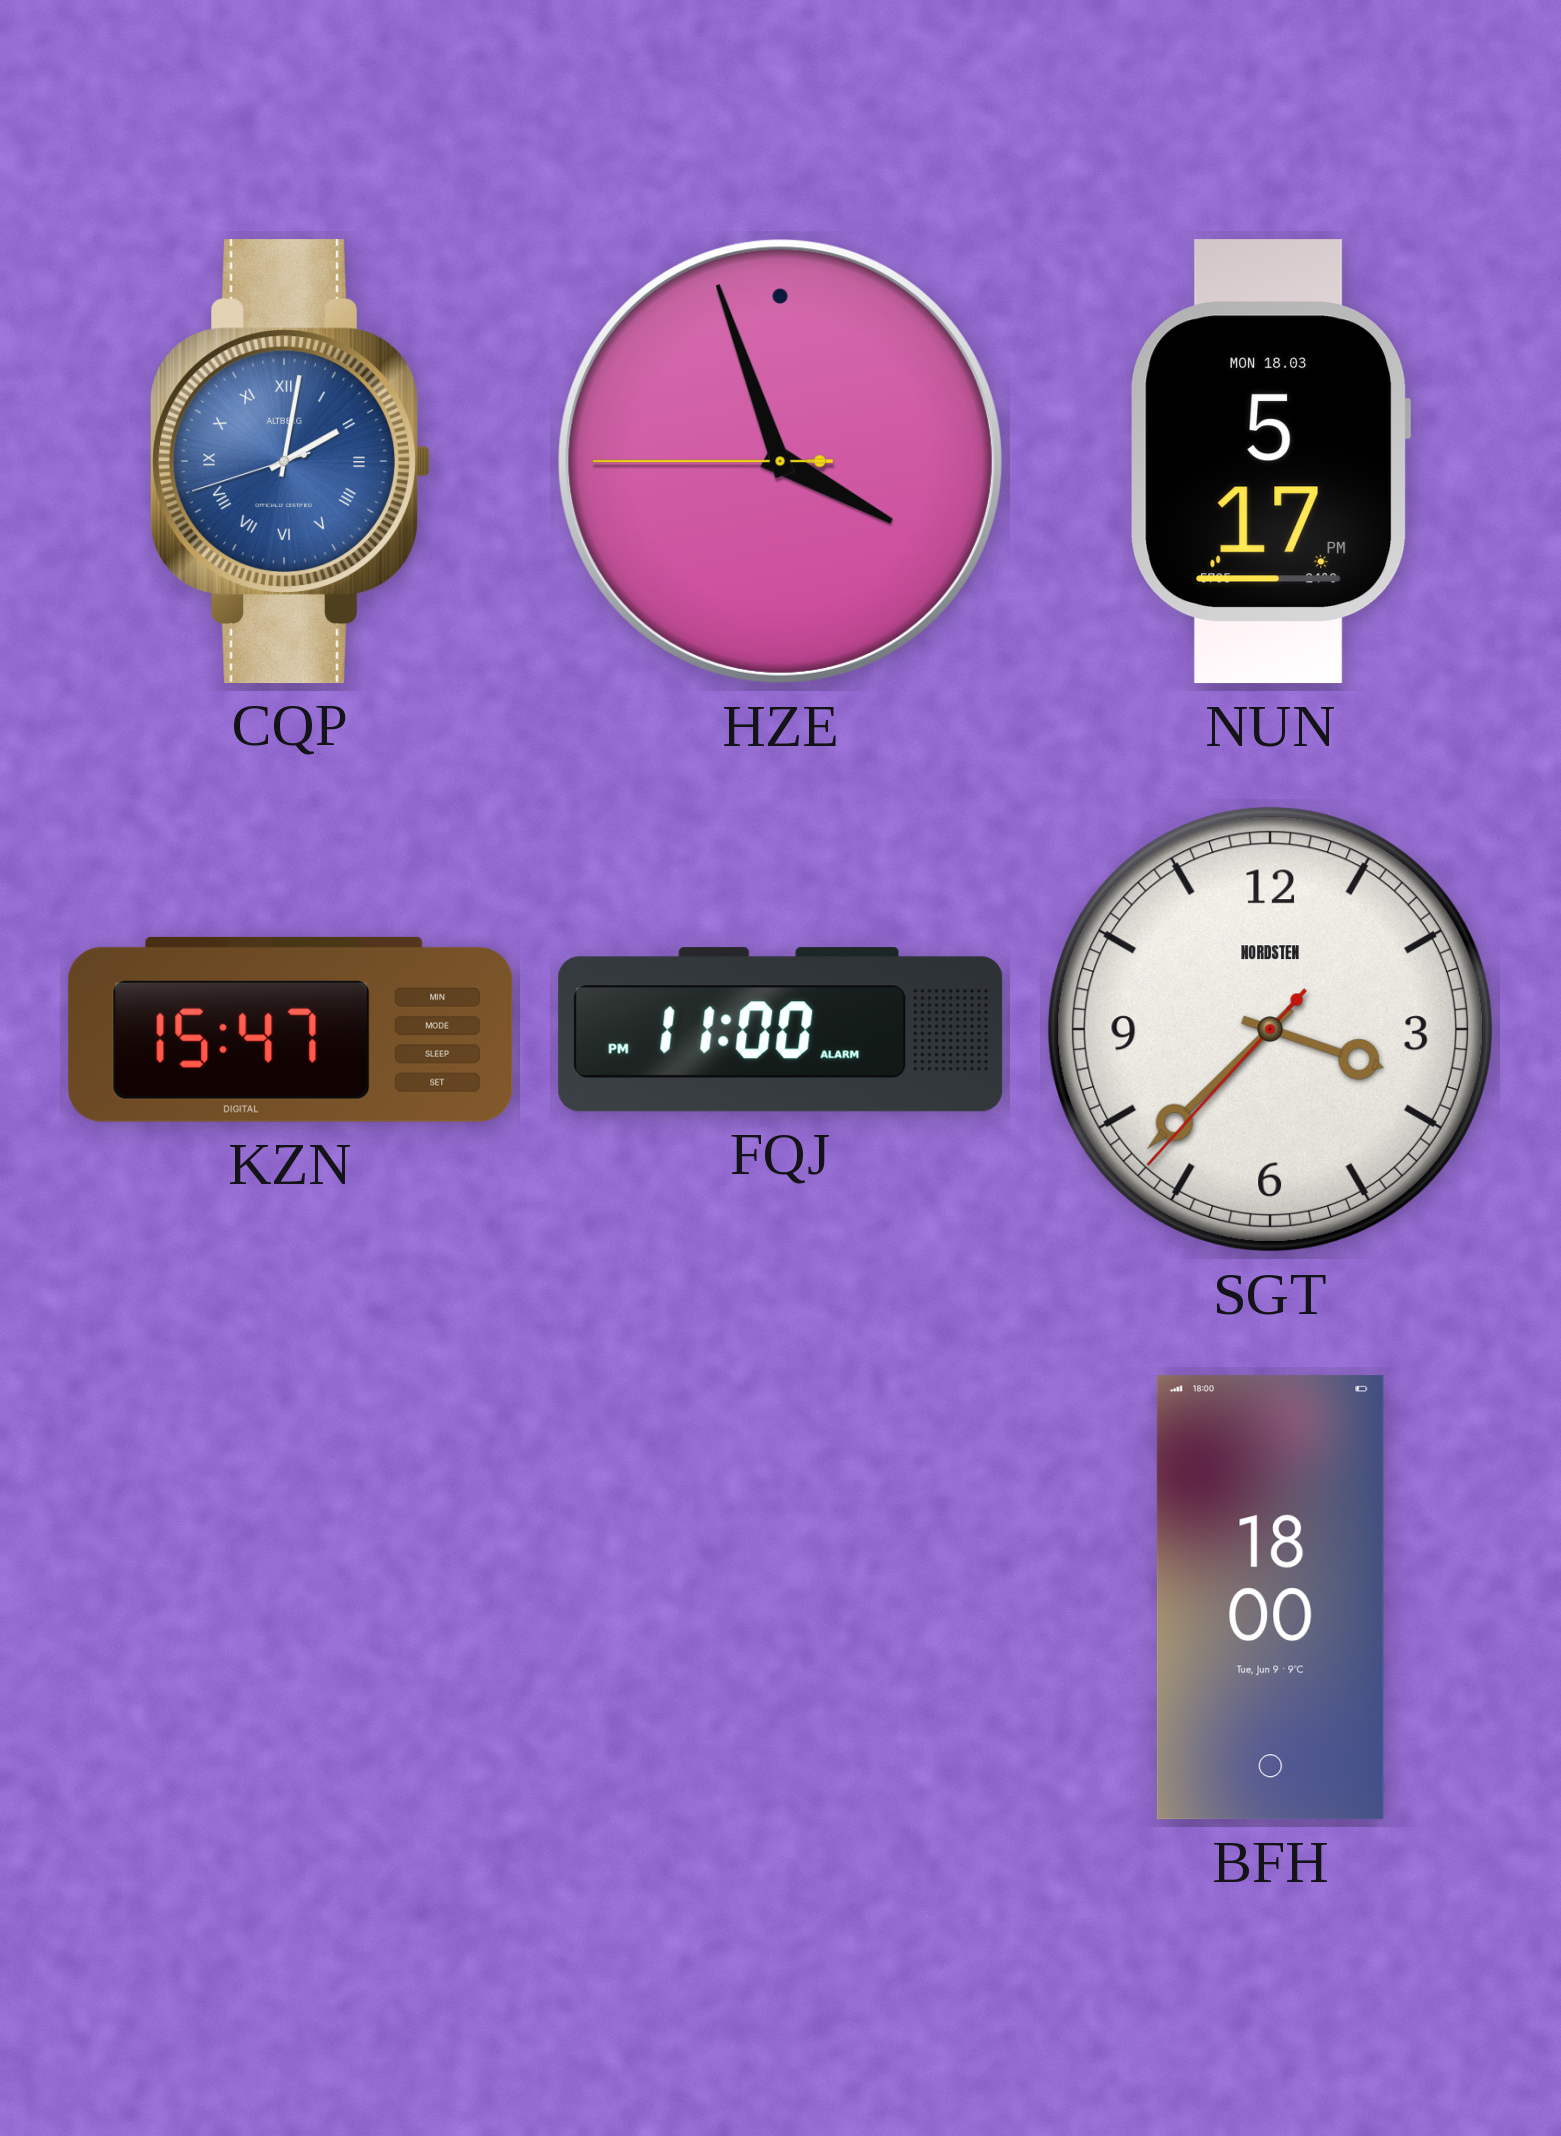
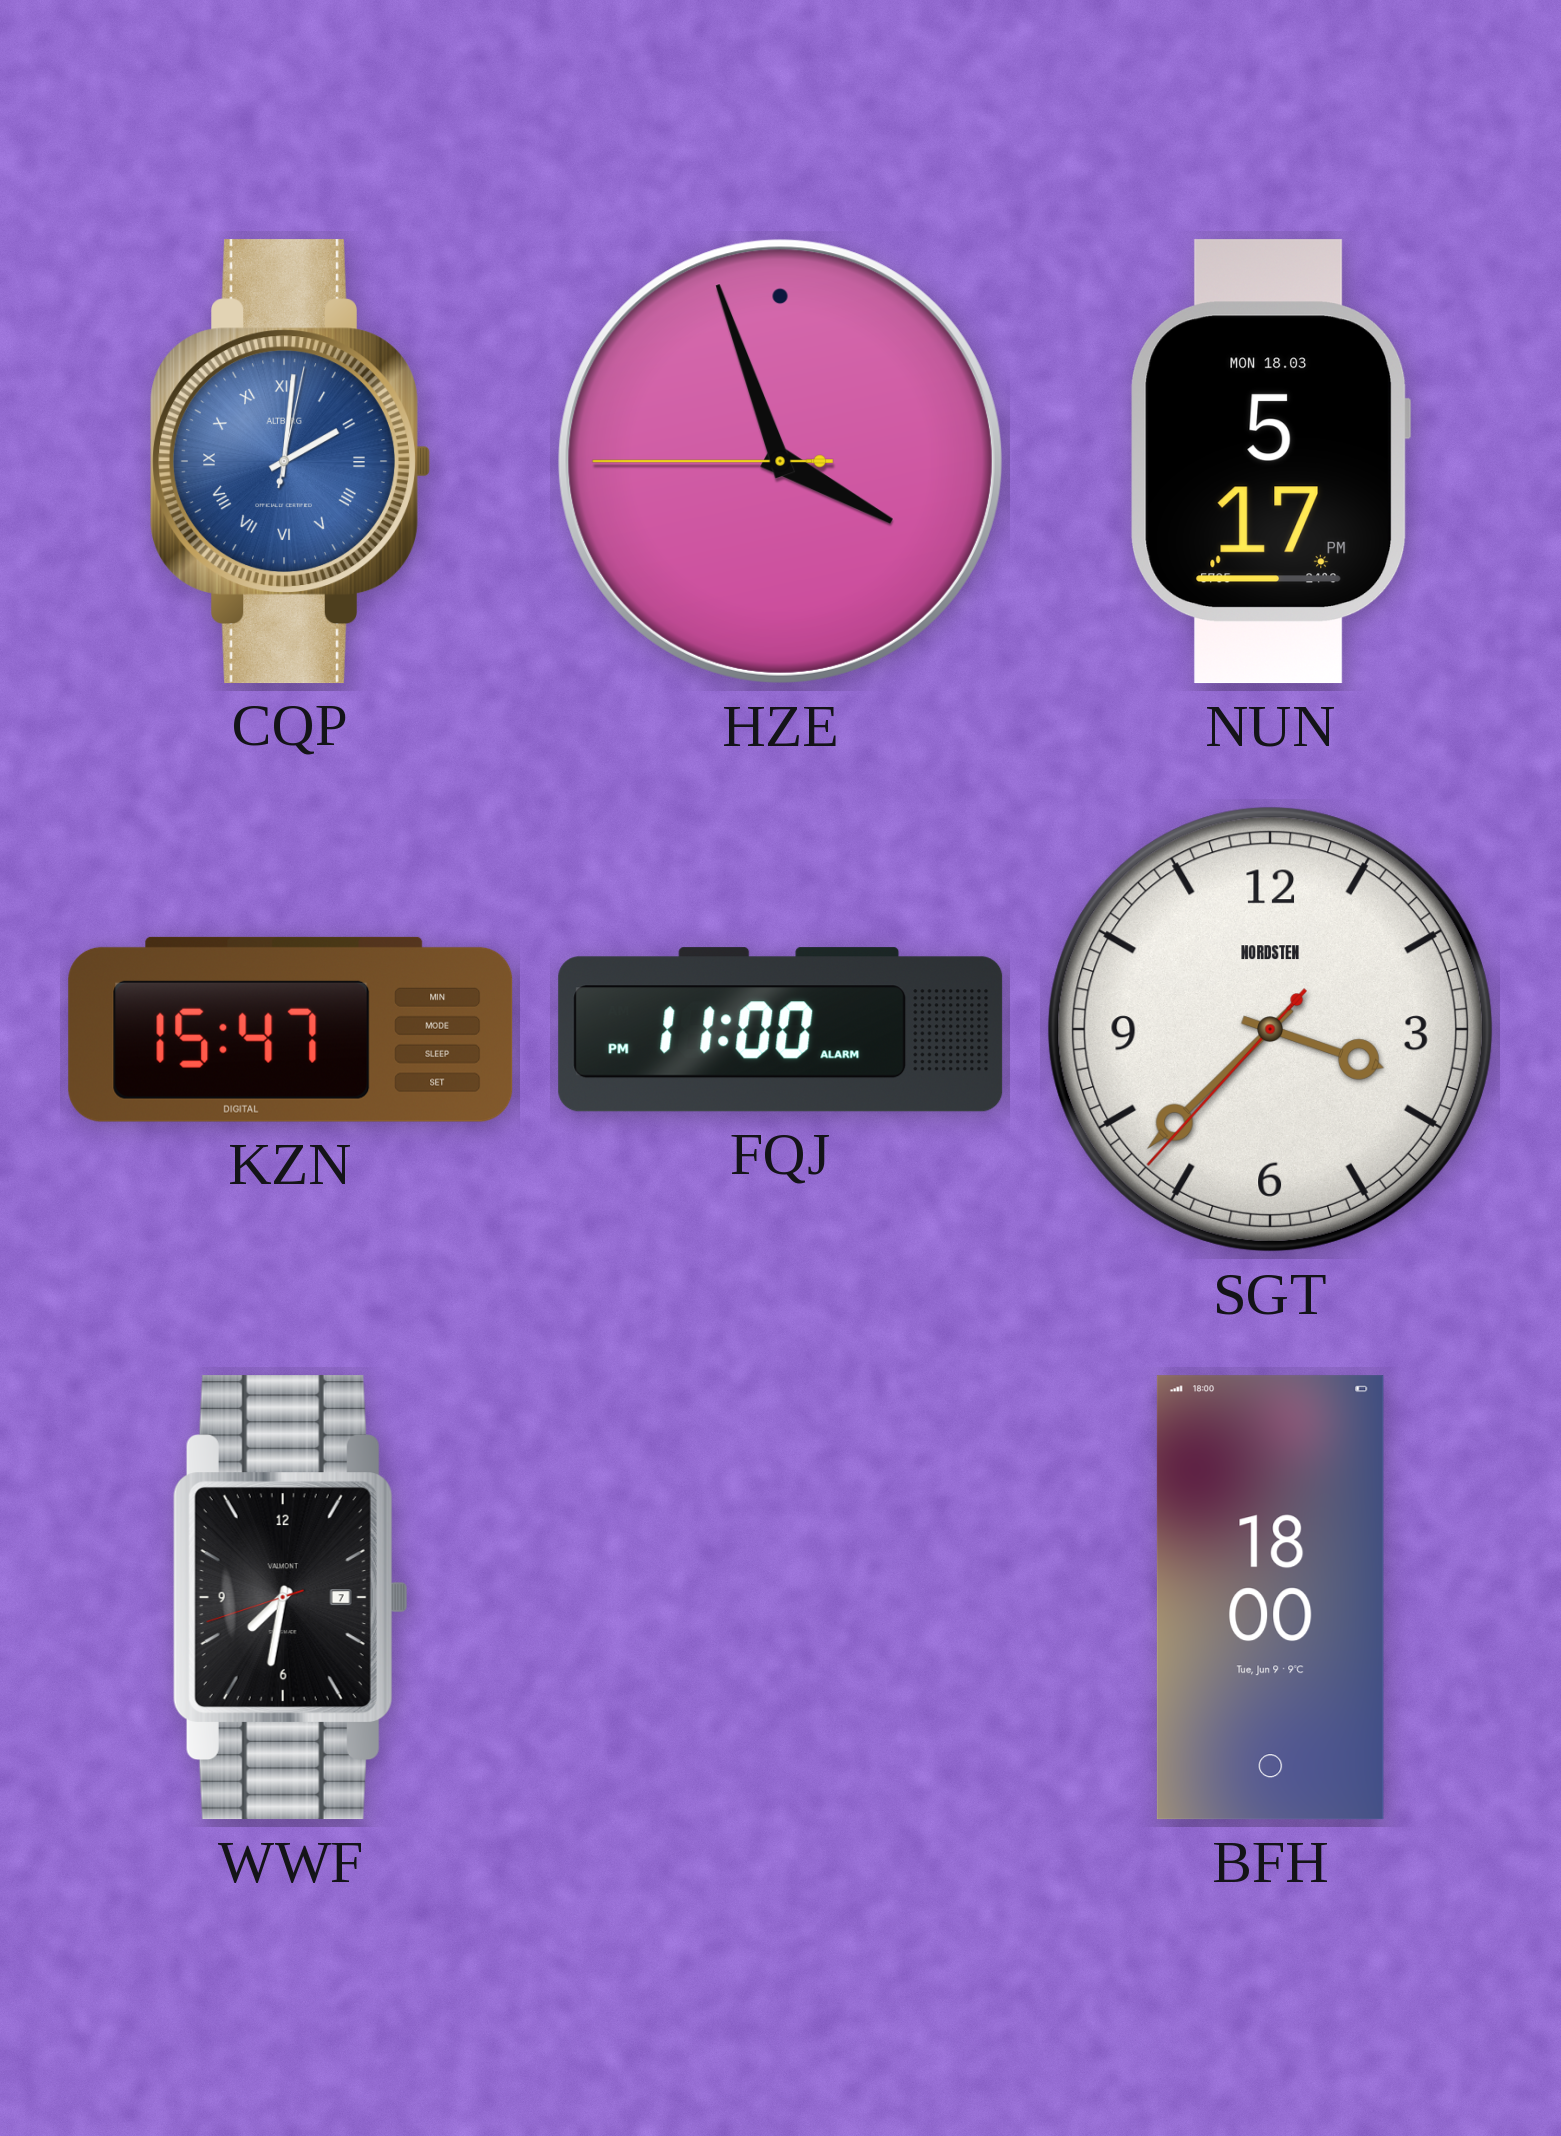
CQP: 2:01:42 -> 2:01:02
WWF: none -> 7:31
